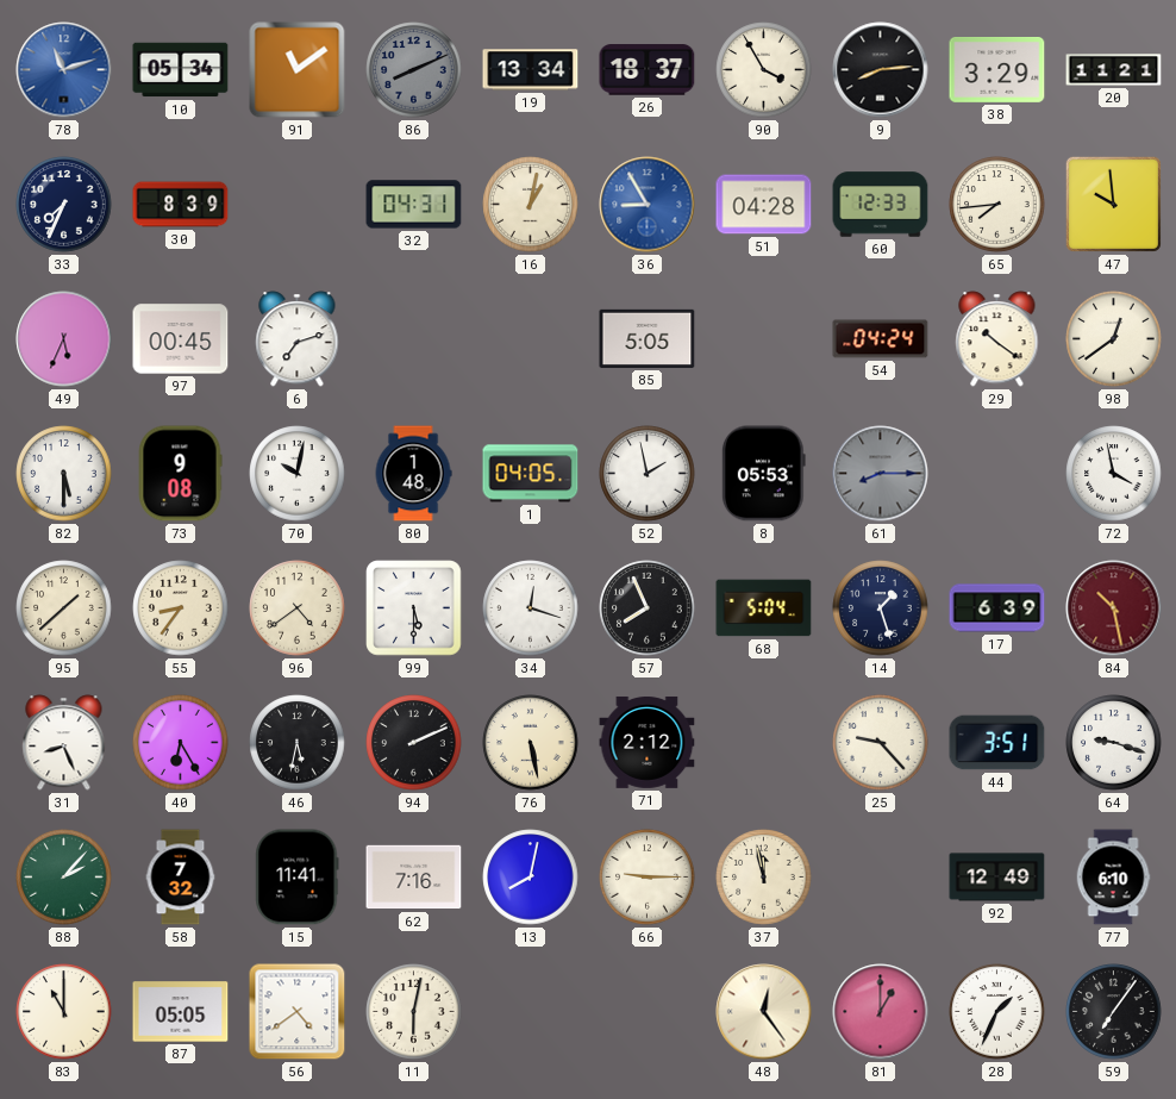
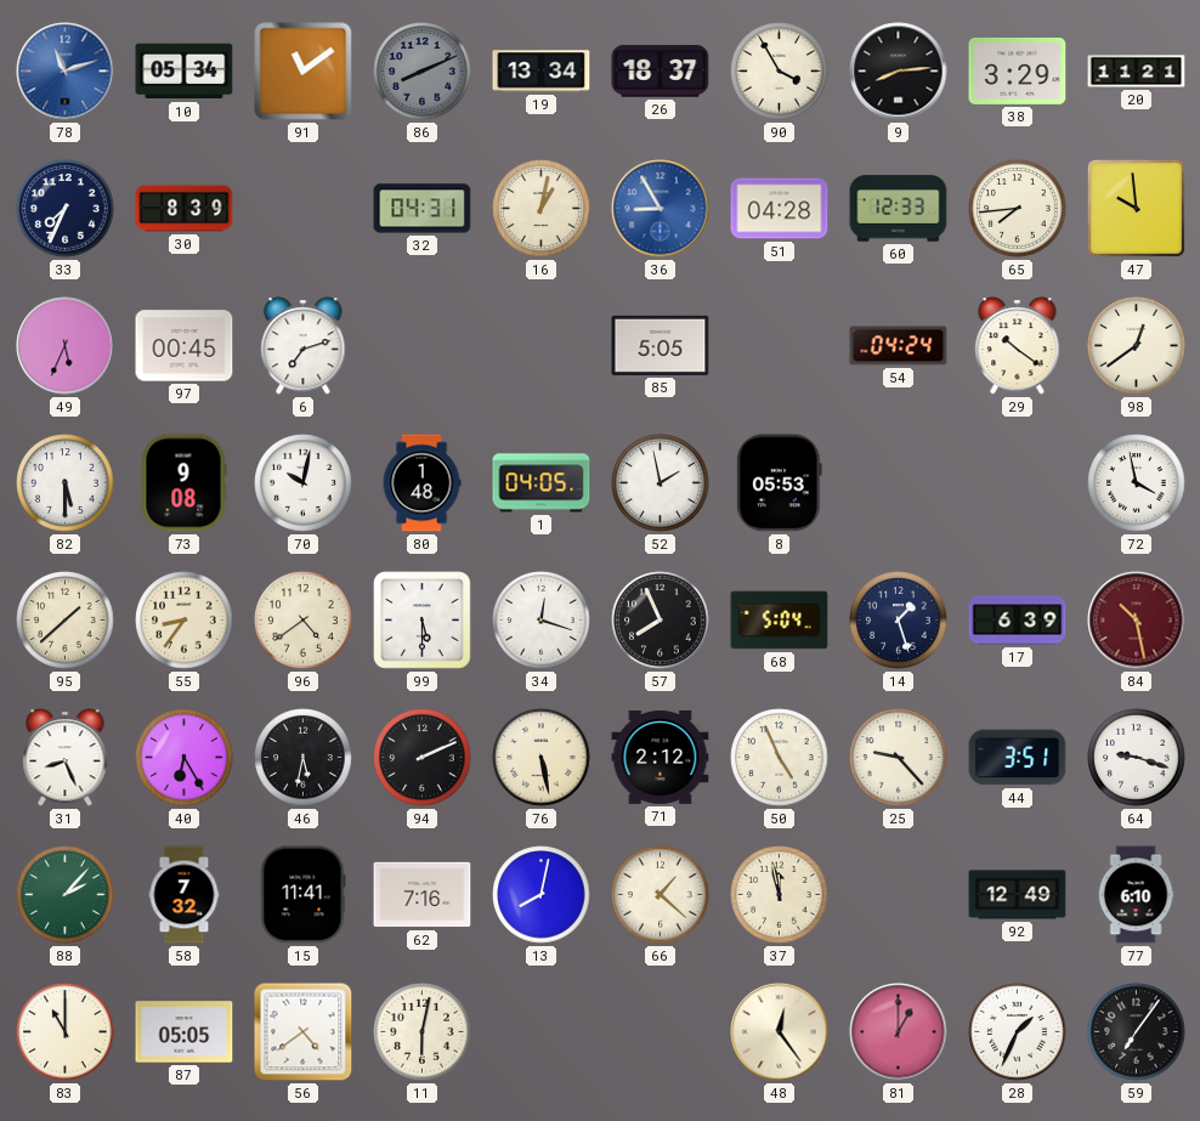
61: 8:15 -> none
50: none -> 4:56
66: 9:15 -> 1:22
